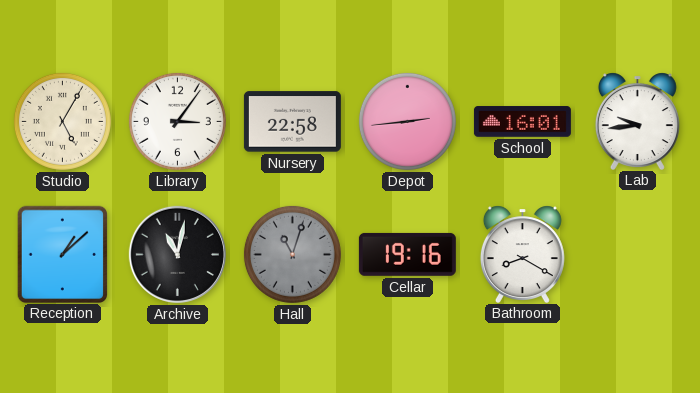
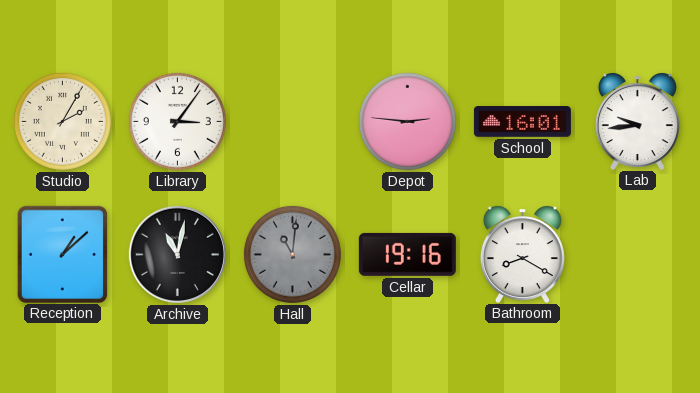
Studio: 5:05 -> 2:05
Nursery: 22:58 -> none
Depot: 2:44 -> 2:46
Hall: 11:03 -> 11:01
